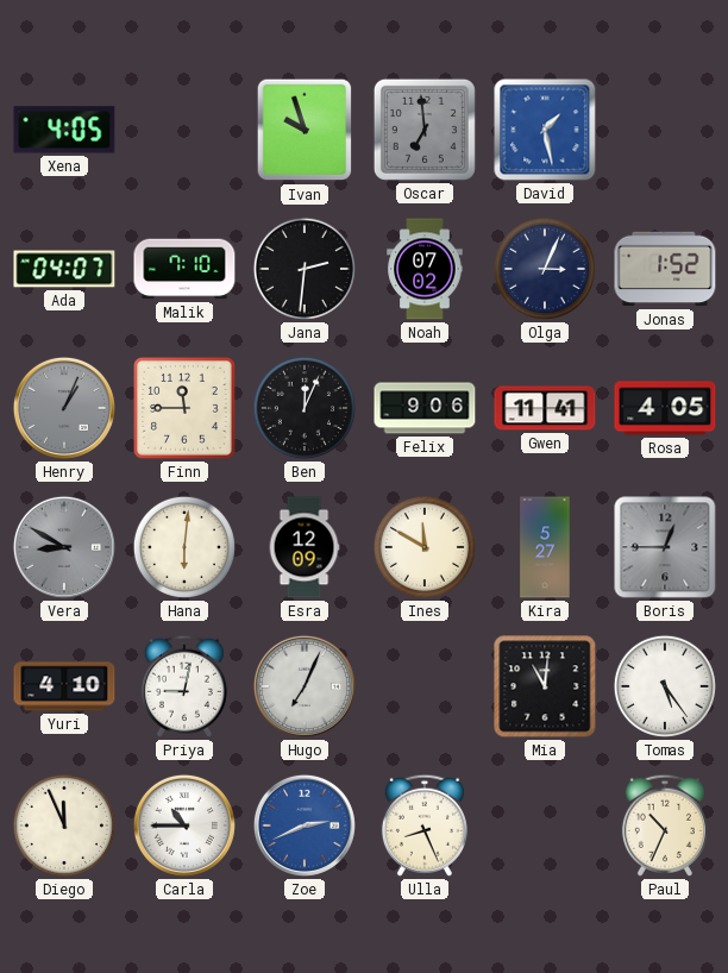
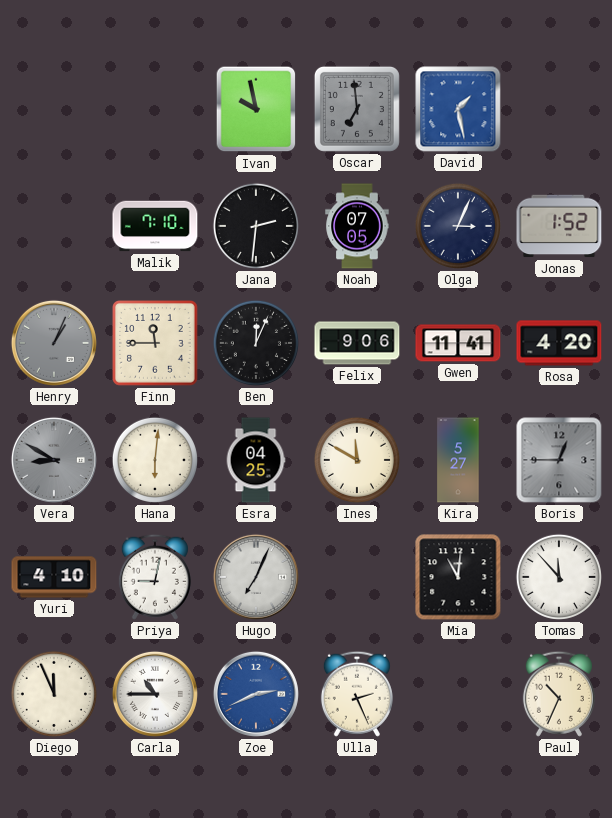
Xena: 4:05 -> none
Ivan: 9:57 -> 9:58
Ada: 04:07 -> none
Noah: 07:02 -> 07:05
Rosa: 4:05 -> 4:20
Esra: 12:09 -> 04:25
Tomas: 5:24 -> 11:53
Ulla: 8:26 -> 2:26
